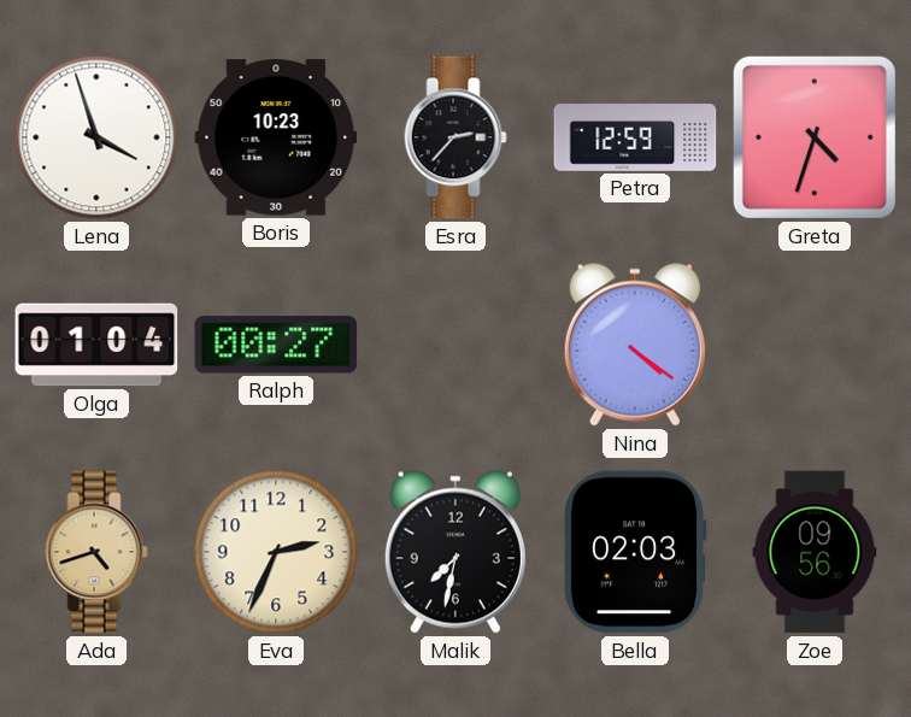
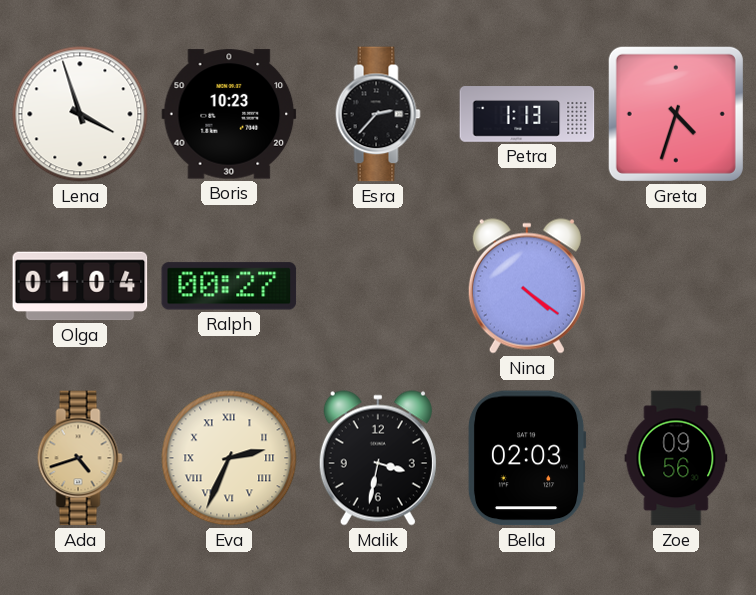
Petra: 12:59 -> 1:13
Eva numerals: Arabic -> Roman
Malik: 7:32 -> 3:32
